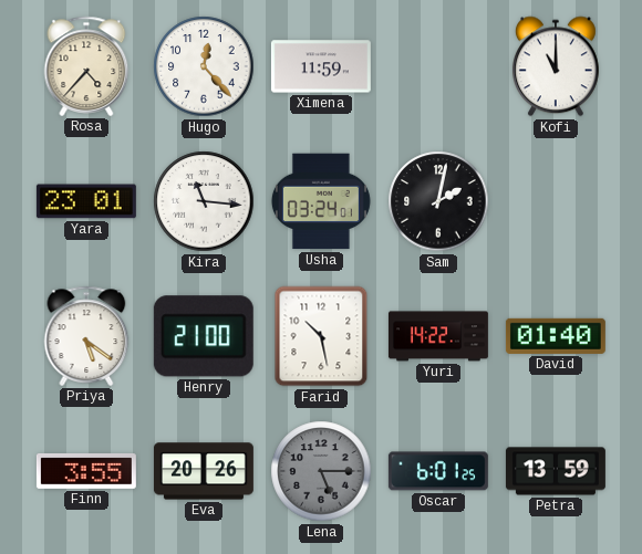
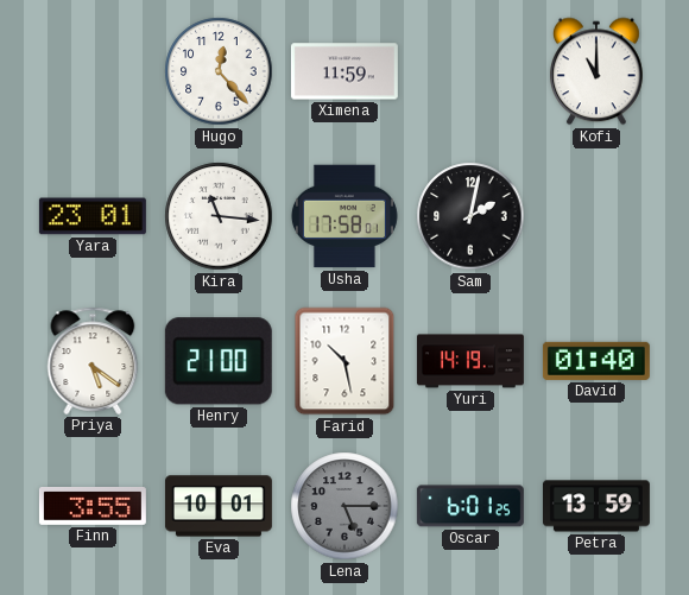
Rosa: 4:37 -> none
Usha: 03:24 -> 17:58
Yuri: 14:22 -> 14:19
Eva: 20:26 -> 10:01
